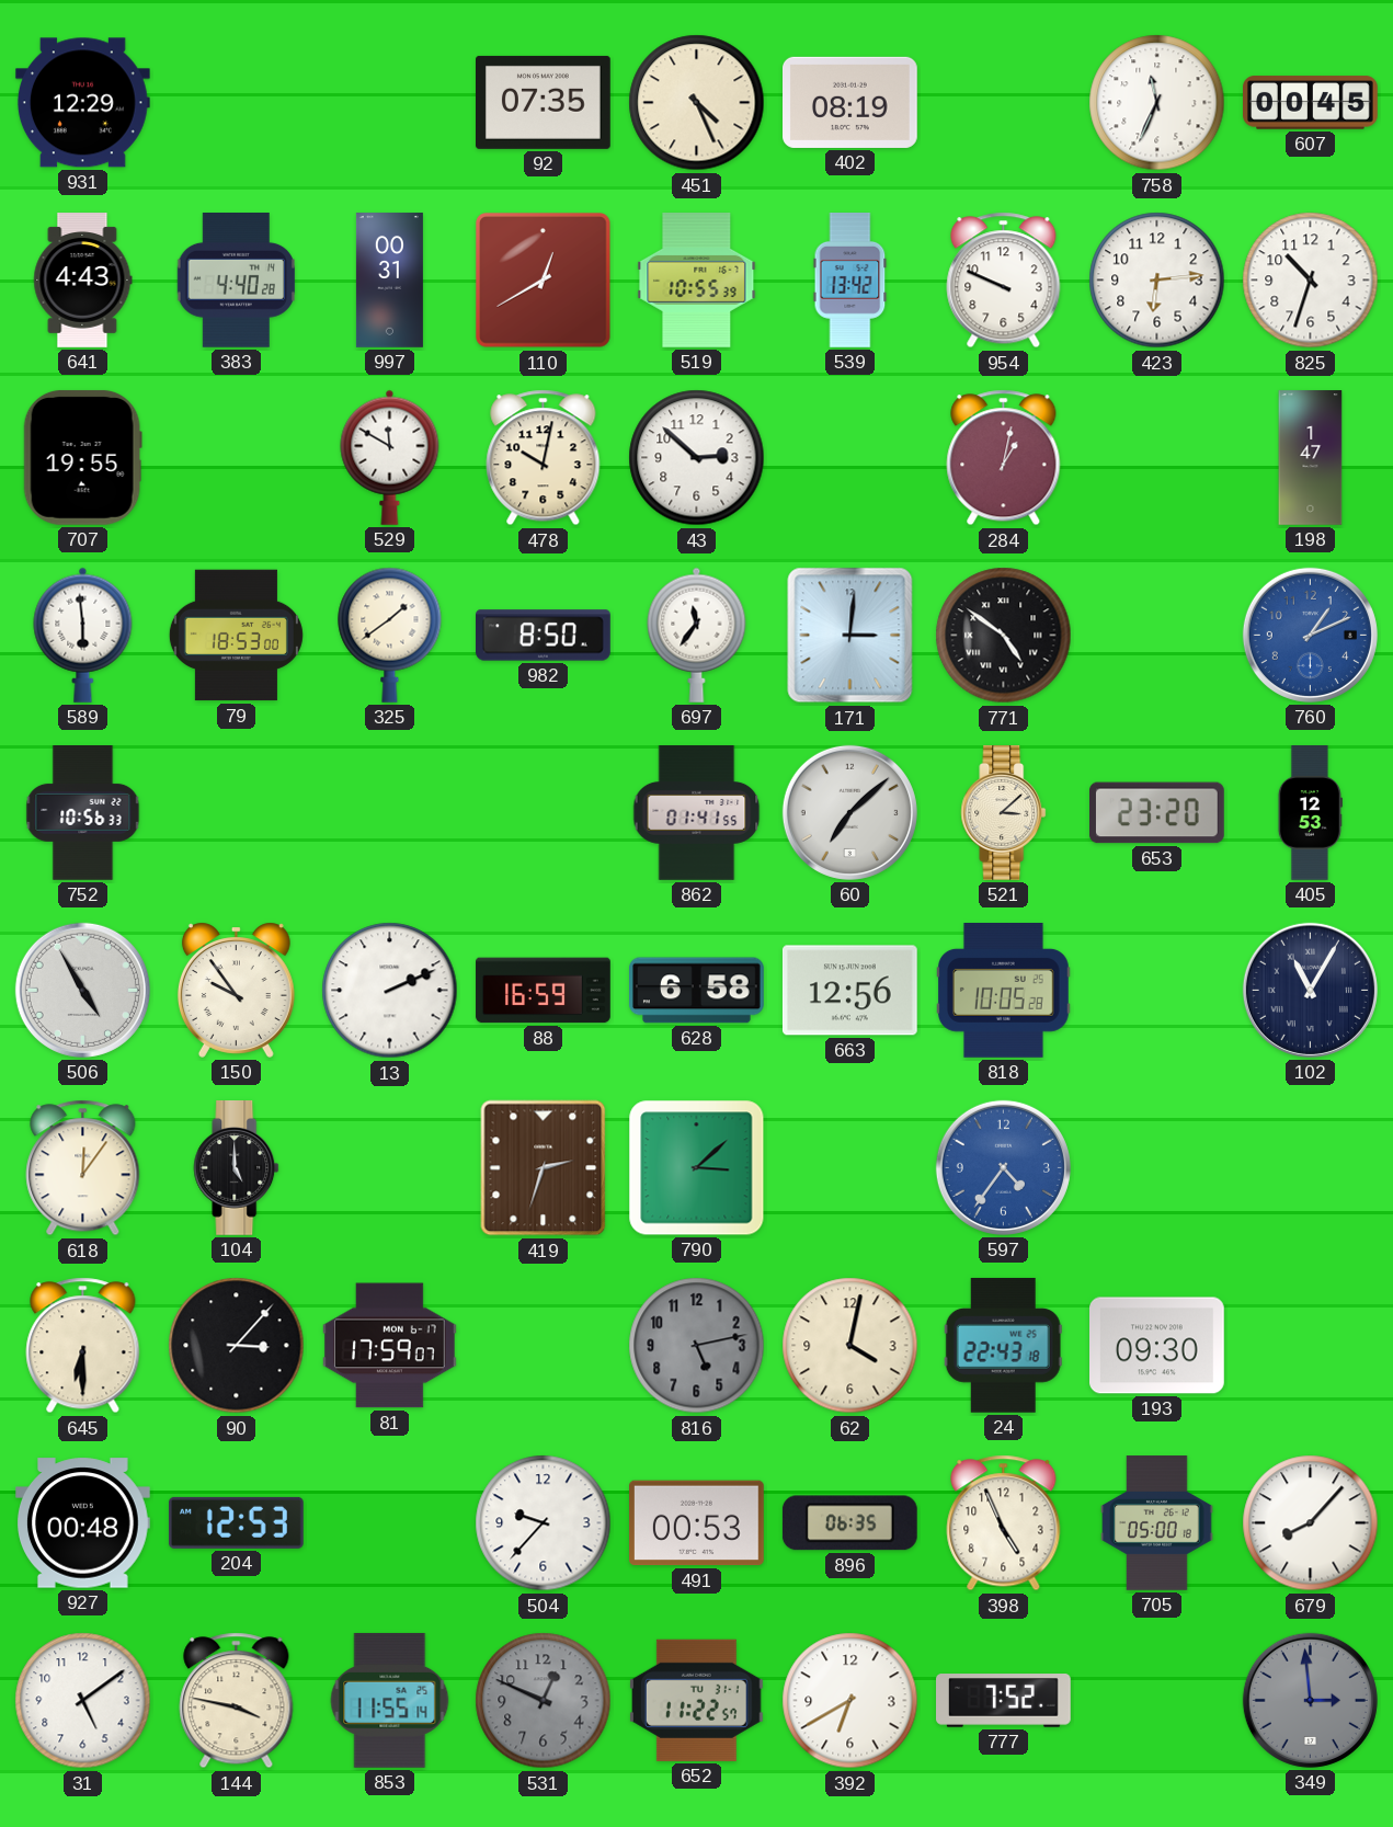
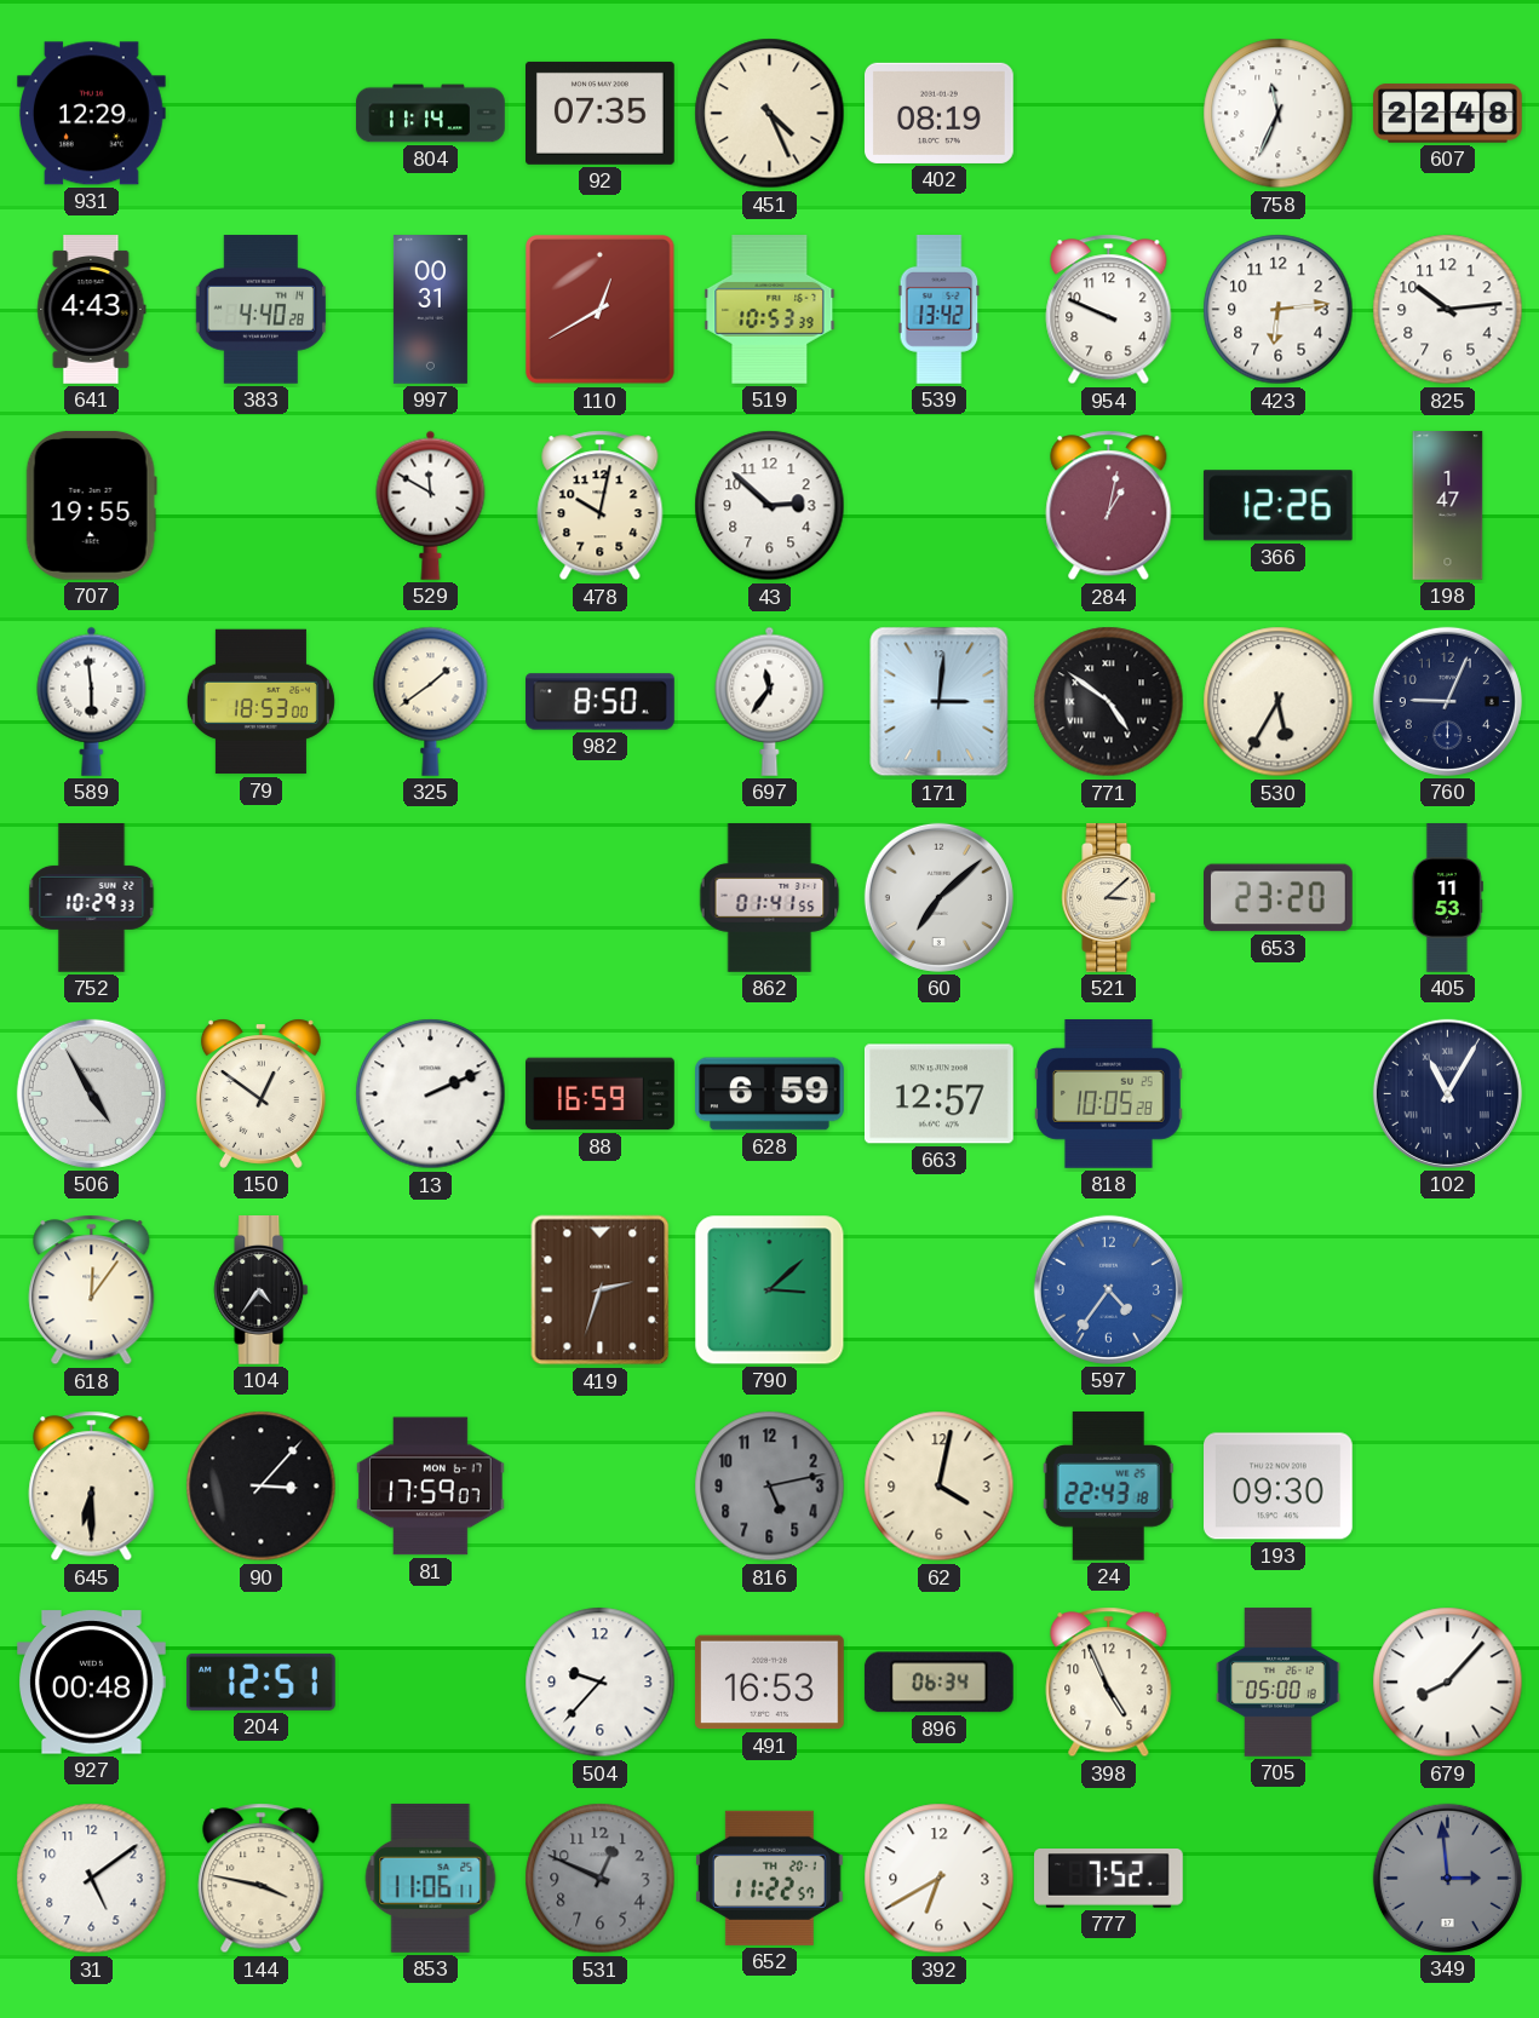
804: none -> 11:14
607: 00:45 -> 22:48
519: 10:55 -> 10:53
825: 10:33 -> 10:14
366: none -> 12:26
530: none -> 5:35
760: 1:11 -> 9:04
760 dial: blue -> navy
752: 10:56 -> 10:29
405: 12:53 -> 11:53
150: 9:54 -> 12:51
628: 6:58 -> 6:59
663: 12:56 -> 12:57
104: 5:00 -> 4:36
204: 12:53 -> 12:51
491: 00:53 -> 16:53
896: 06:35 -> 06:34
853: 11:55 -> 11:06
652 date: TU 31-1 -> TH 20-1
